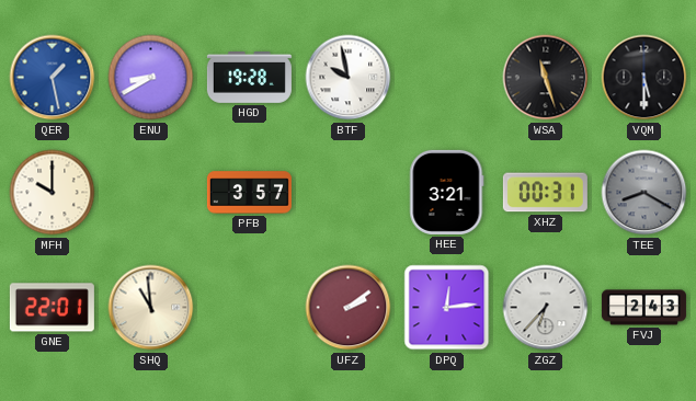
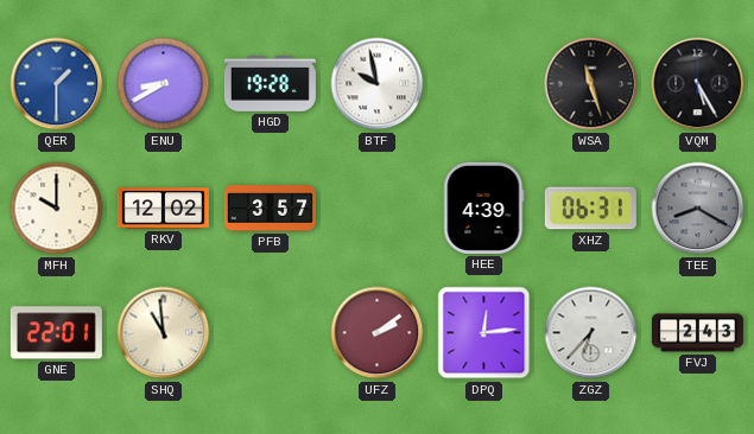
QER: 1:28 -> 1:30
VQM: 5:30 -> 5:25
RKV: none -> 12:02
HEE: 3:21 -> 4:39
XHZ: 00:31 -> 06:31
